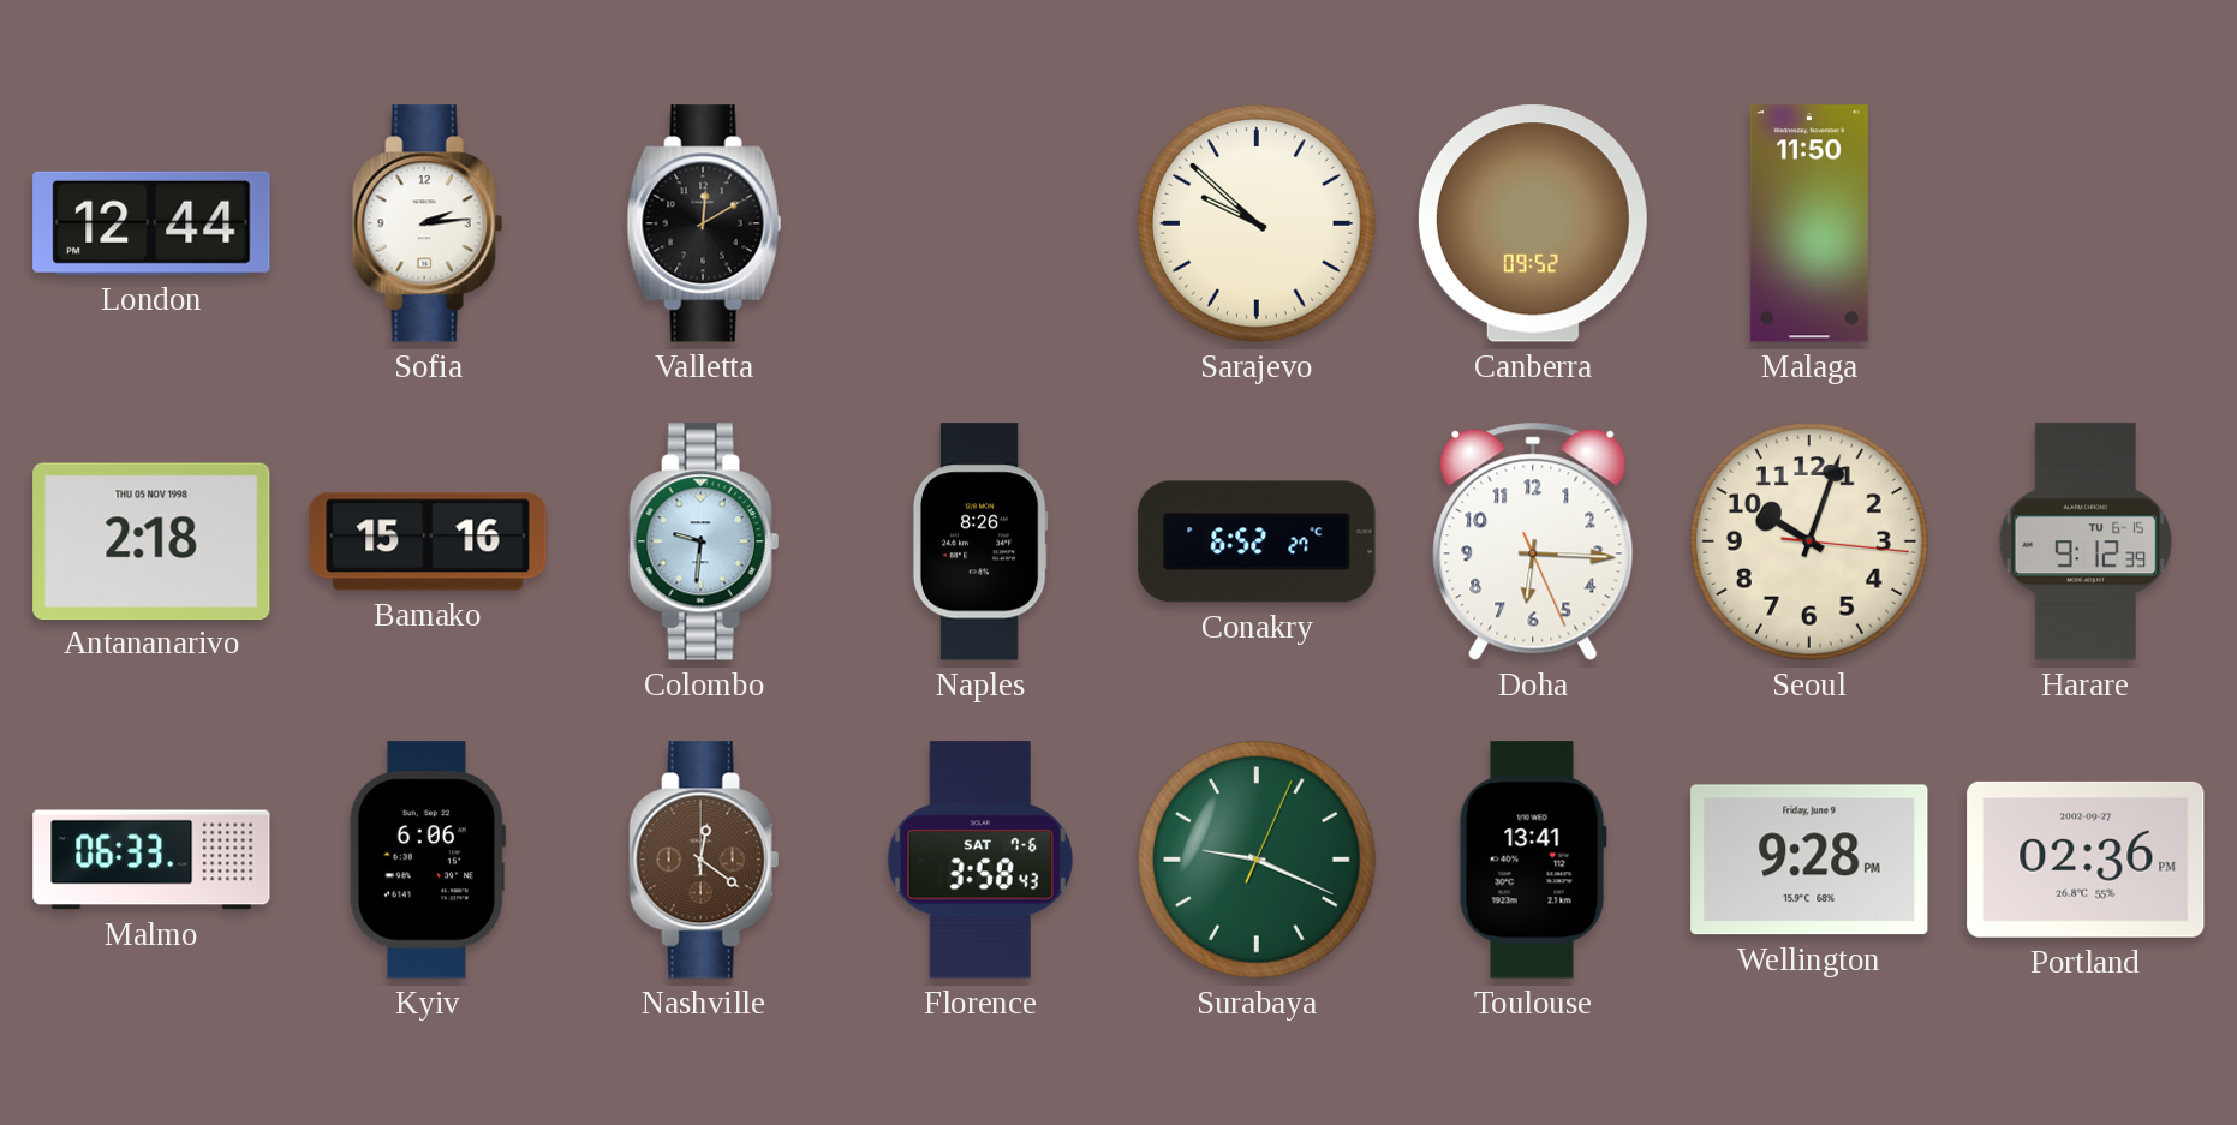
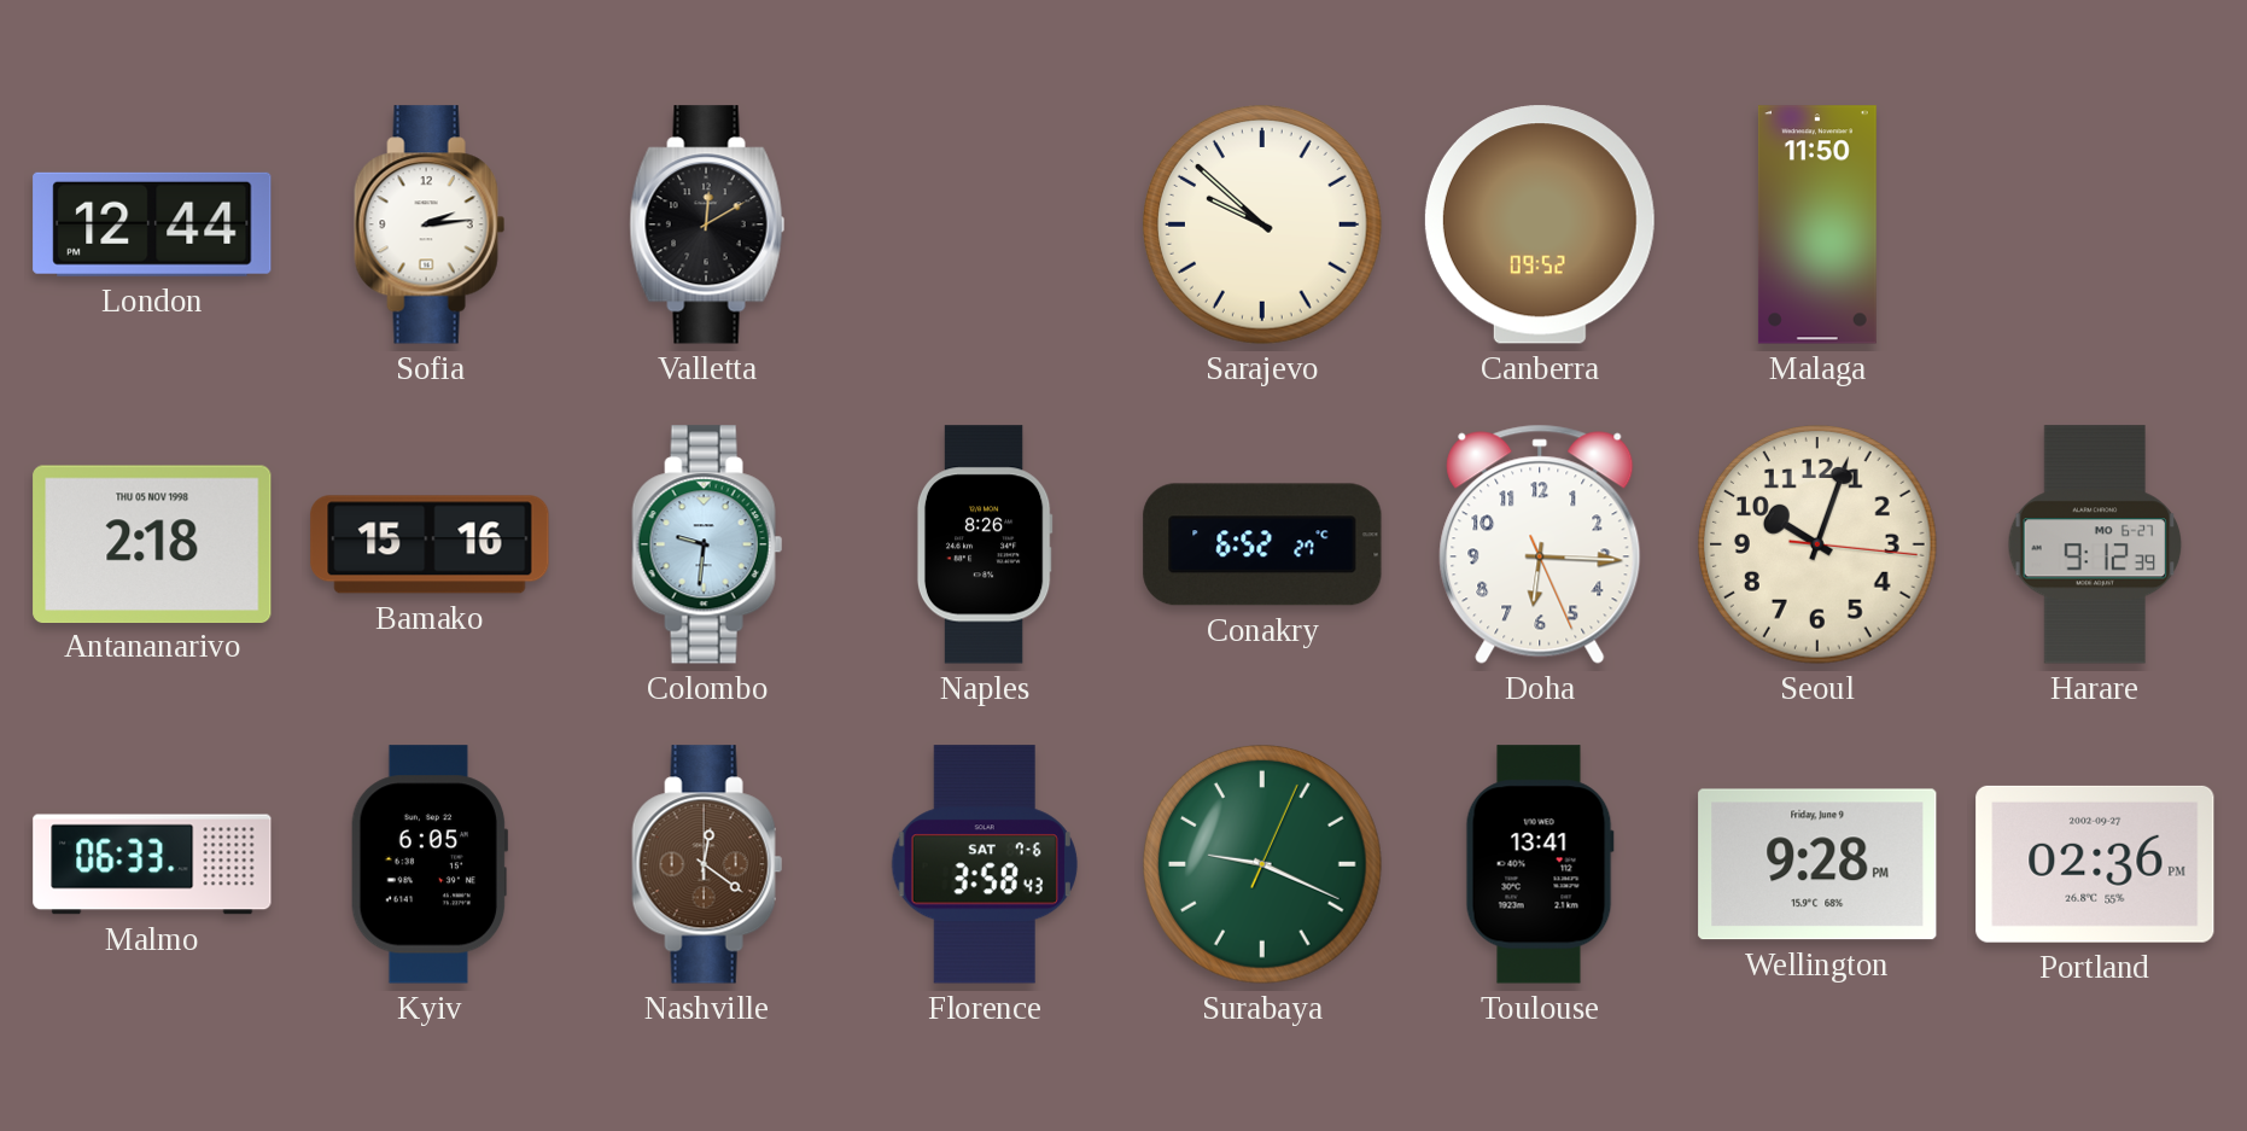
Harare date: TU 6-15 -> MO 6-27
Kyiv: 6:06 -> 6:05
